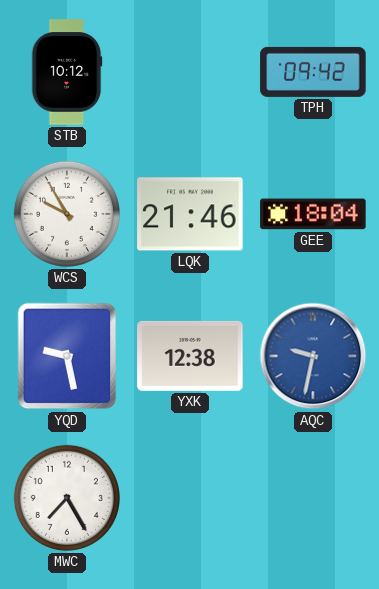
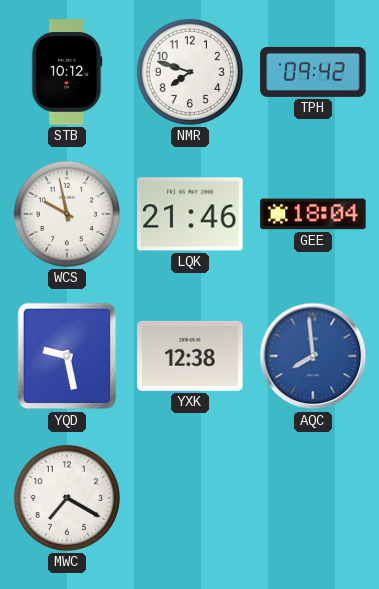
NMR: none -> 7:48
WCS: 9:55 -> 9:58
AQC: 9:32 -> 7:59
MWC: 7:25 -> 7:20
